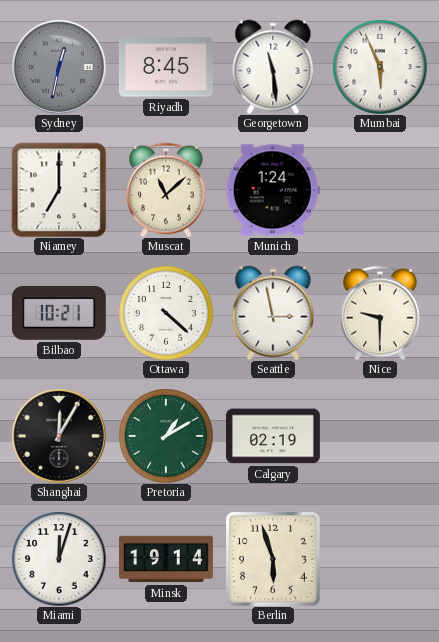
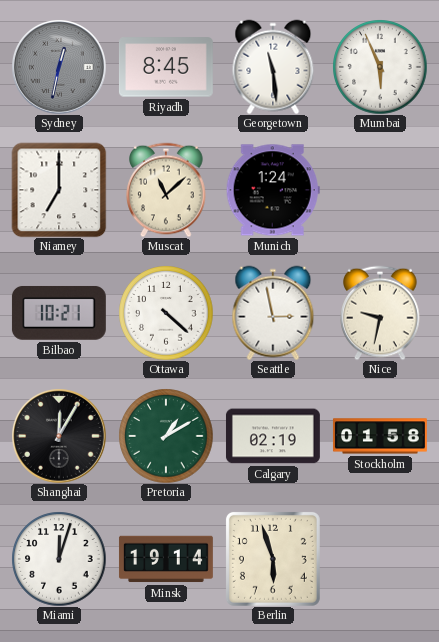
Nice: 9:30 -> 9:32
Stockholm: none -> 01:58
